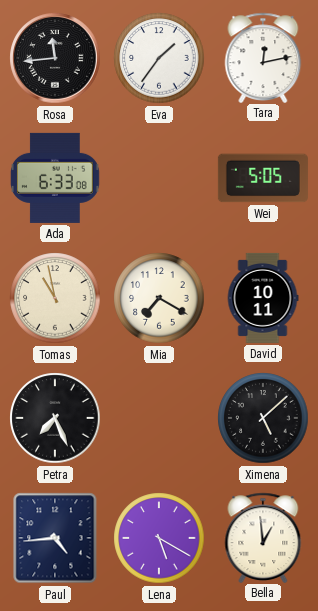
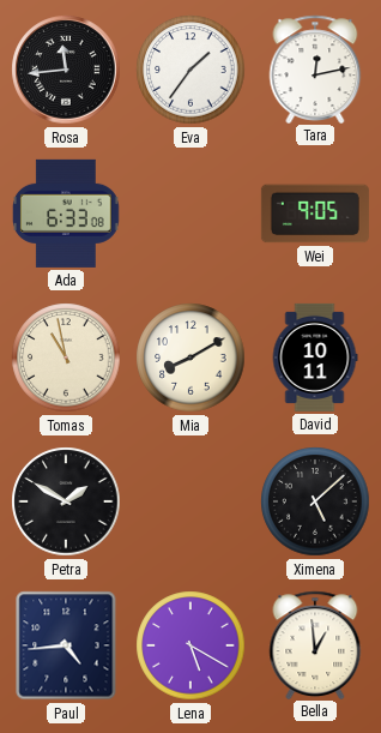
Wei: 5:05 -> 9:05
Mia: 7:20 -> 8:10
Petra: 7:26 -> 1:50
